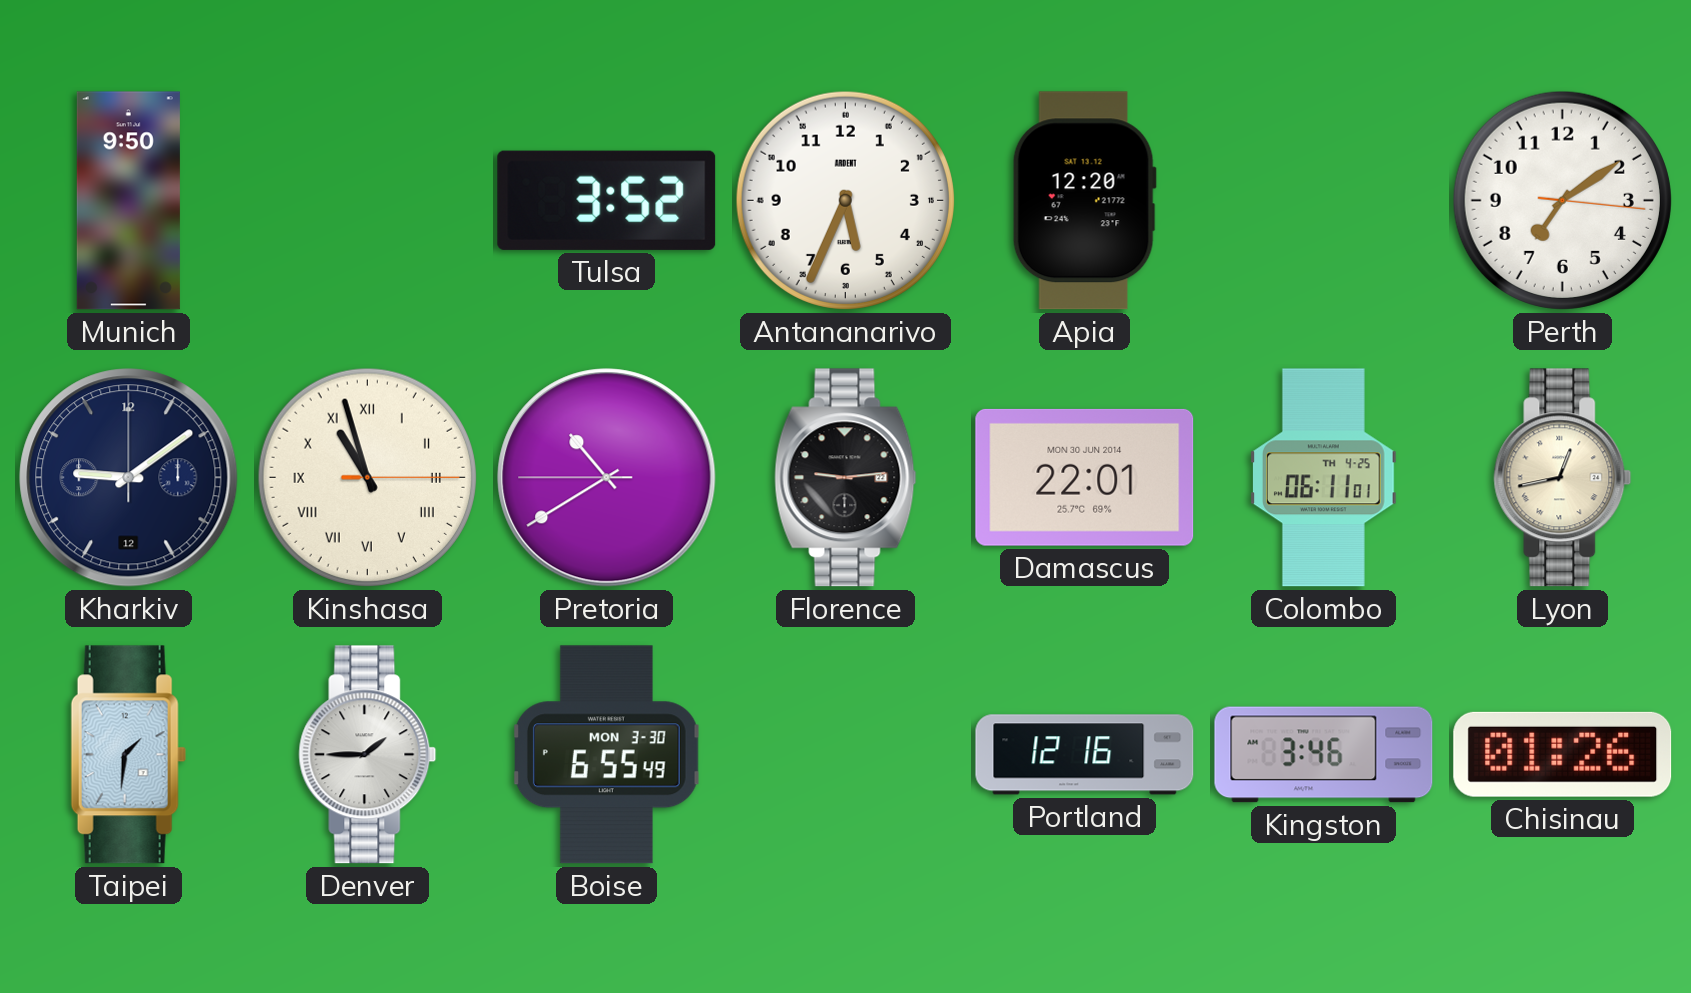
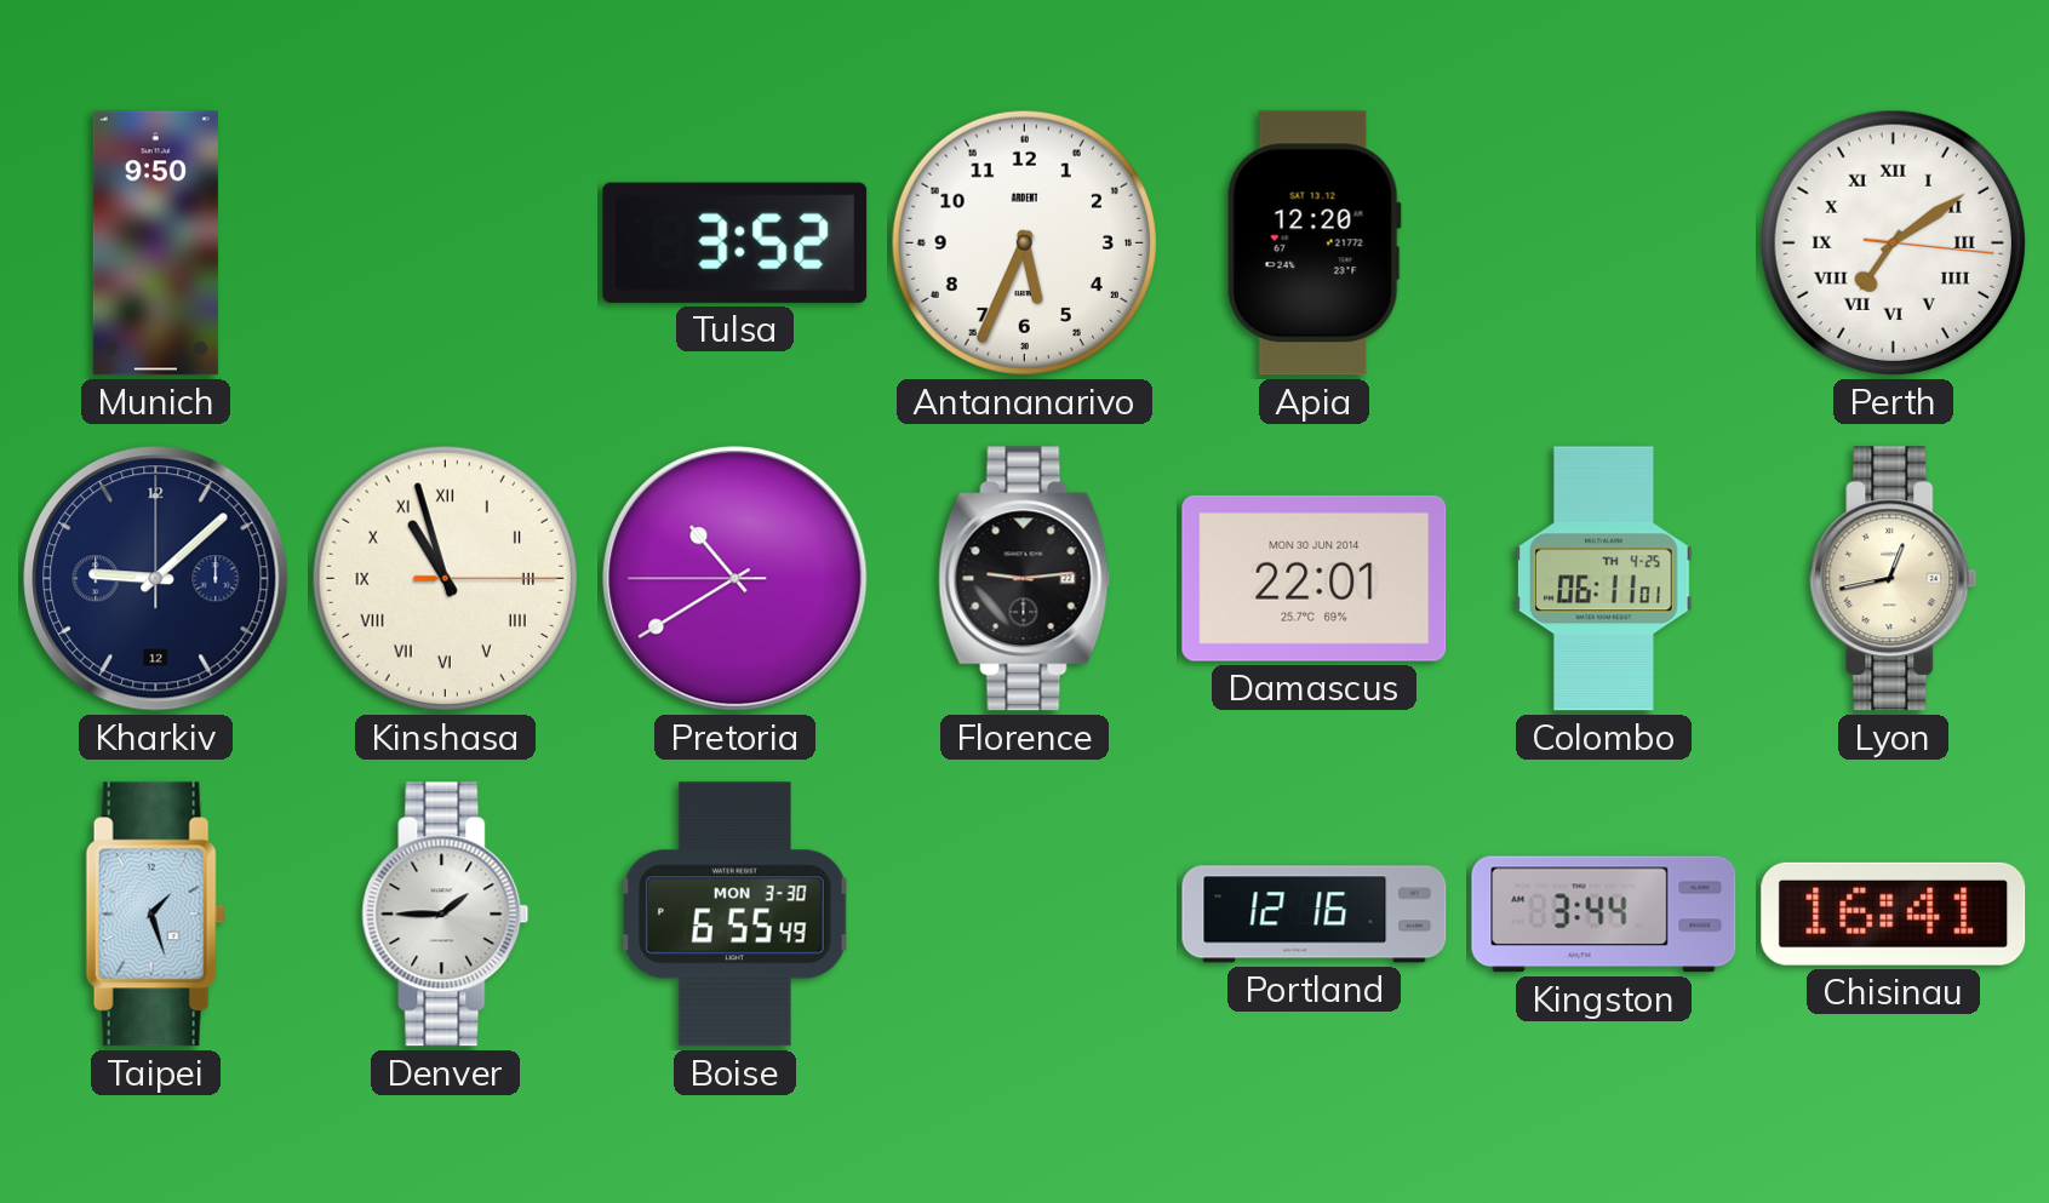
Perth numerals: Arabic -> Roman
Kharkiv: 9:09 -> 9:08
Taipei: 1:31 -> 1:27
Kingston: 3:46 -> 3:44
Chisinau: 01:26 -> 16:41
